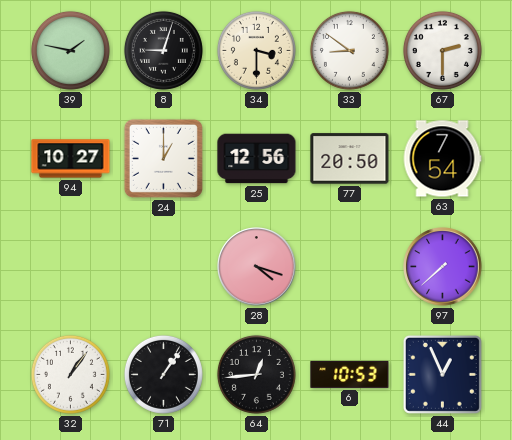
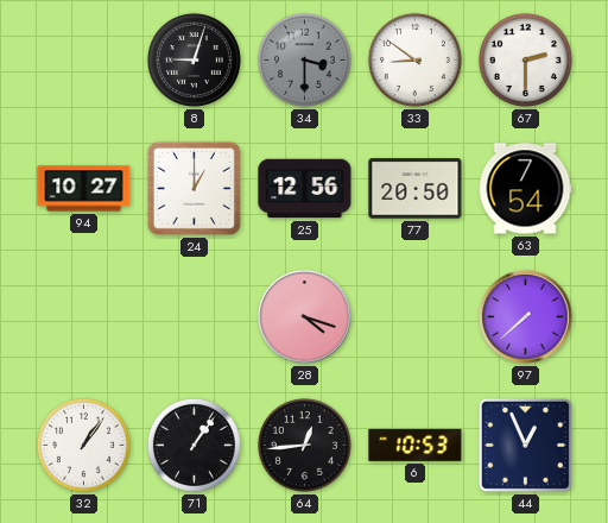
39: 1:47 -> none
34 dial: cream -> grey
